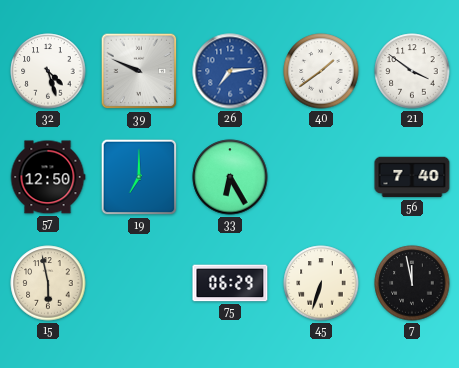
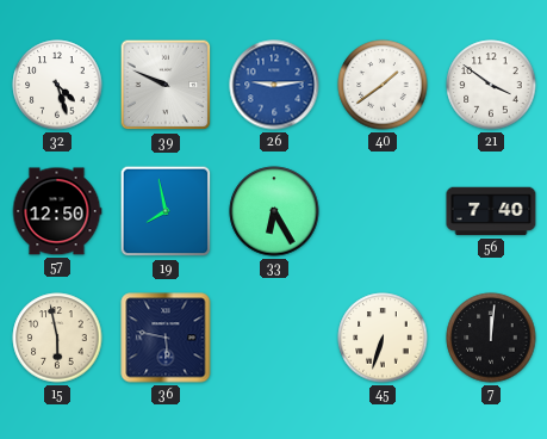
26: 7:14 -> 9:14
19: 7:00 -> 7:58
36: none -> 5:47
75: 06:29 -> none
7: 11:58 -> 12:01
